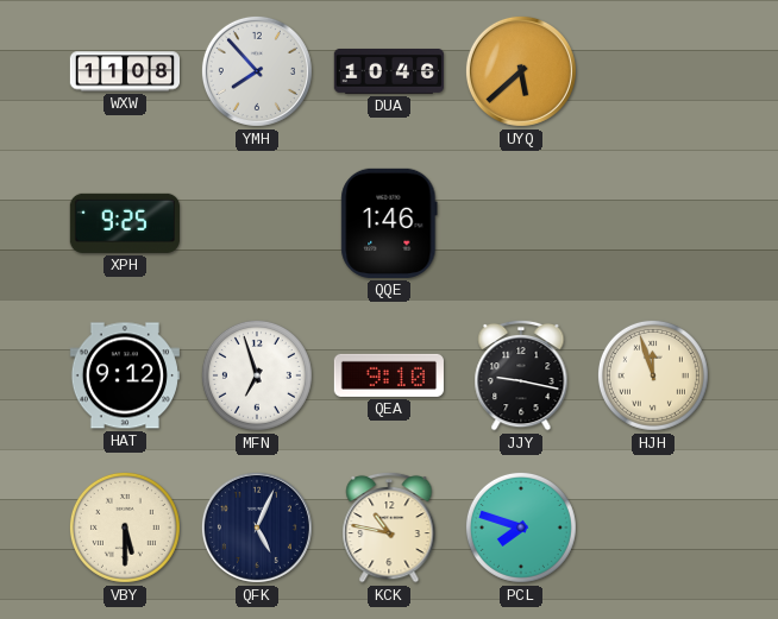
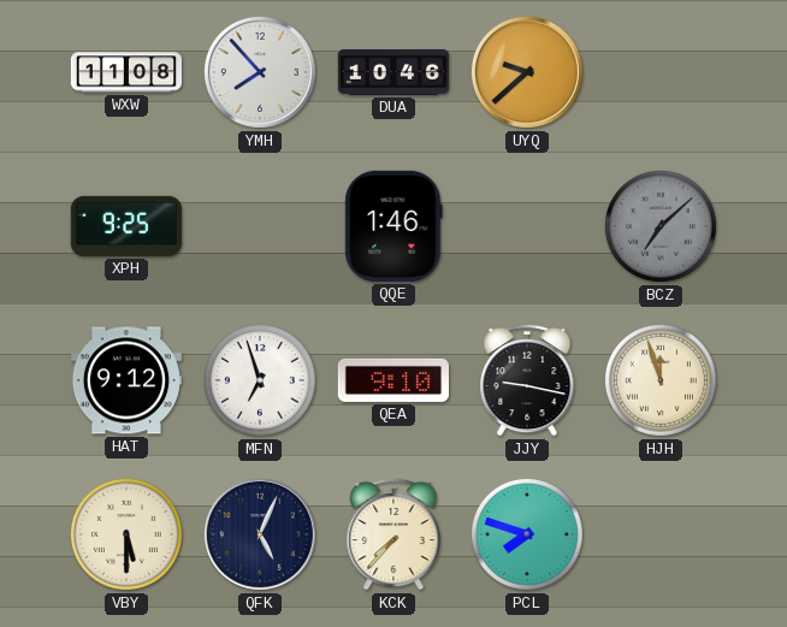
UYQ: 5:38 -> 9:38
BCZ: none -> 7:08
KCK: 10:47 -> 7:37
